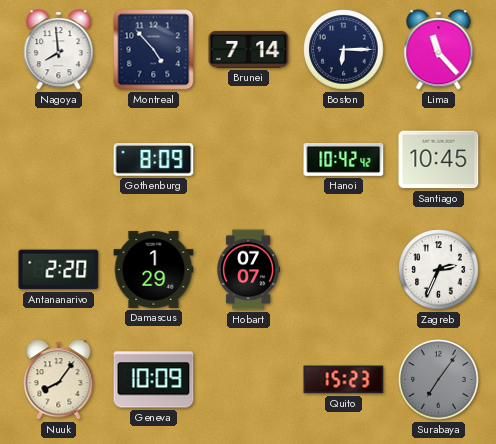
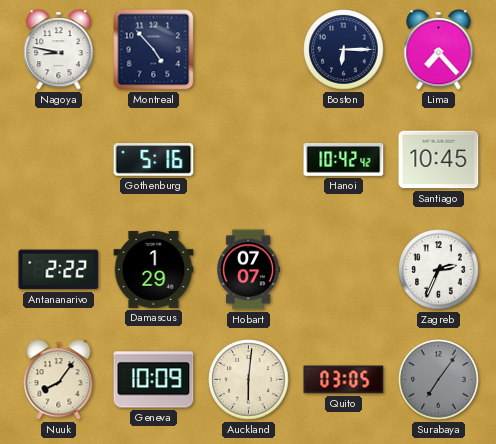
Nagoya: 7:59 -> 8:47
Brunei: 7:14 -> none
Lima: 11:23 -> 7:23
Gothenburg: 8:09 -> 5:16
Antananarivo: 2:20 -> 2:22
Auckland: none -> 6:01
Quito: 15:23 -> 03:05
